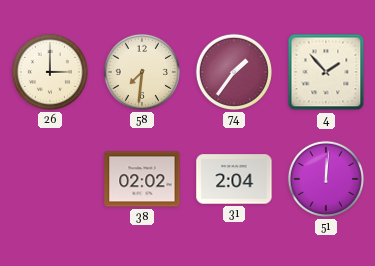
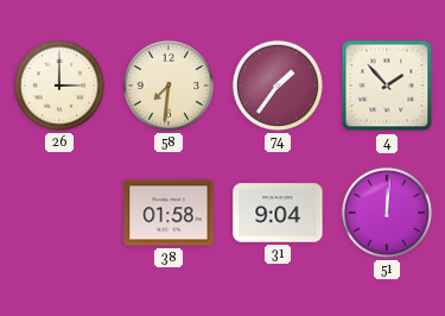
38: 02:02 -> 01:58
31: 2:04 -> 9:04
